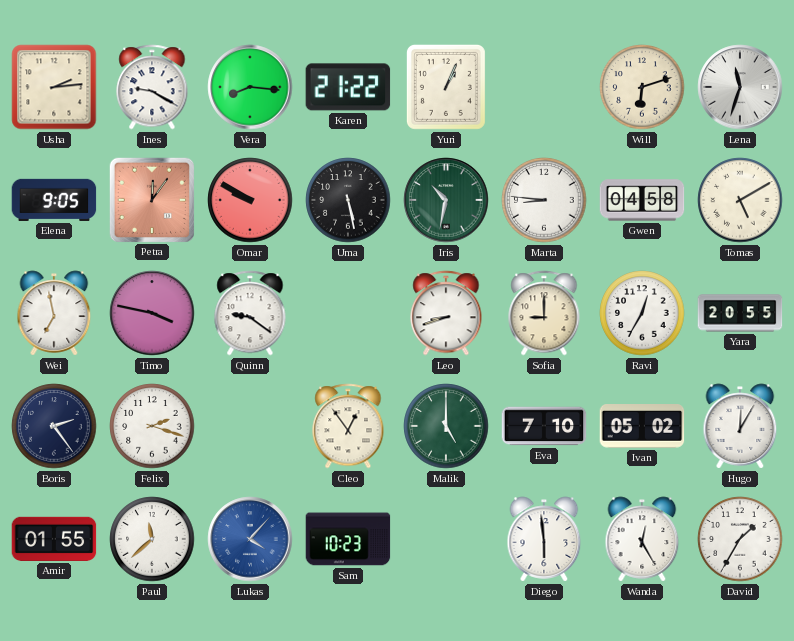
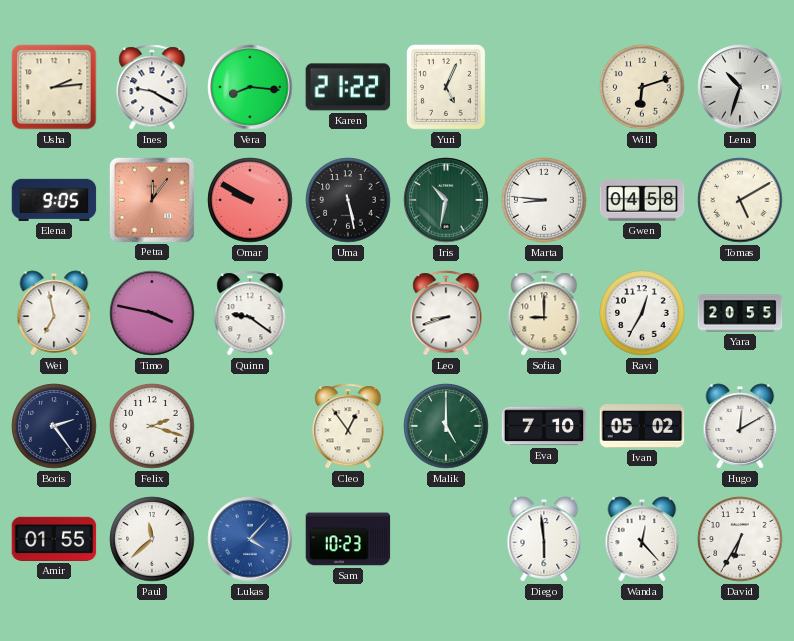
Yuri: 1:04 -> 5:04
Lena: 11:33 -> 10:33
Hugo: 12:05 -> 12:10
Wanda: 12:25 -> 12:23
David: 1:35 -> 6:35
